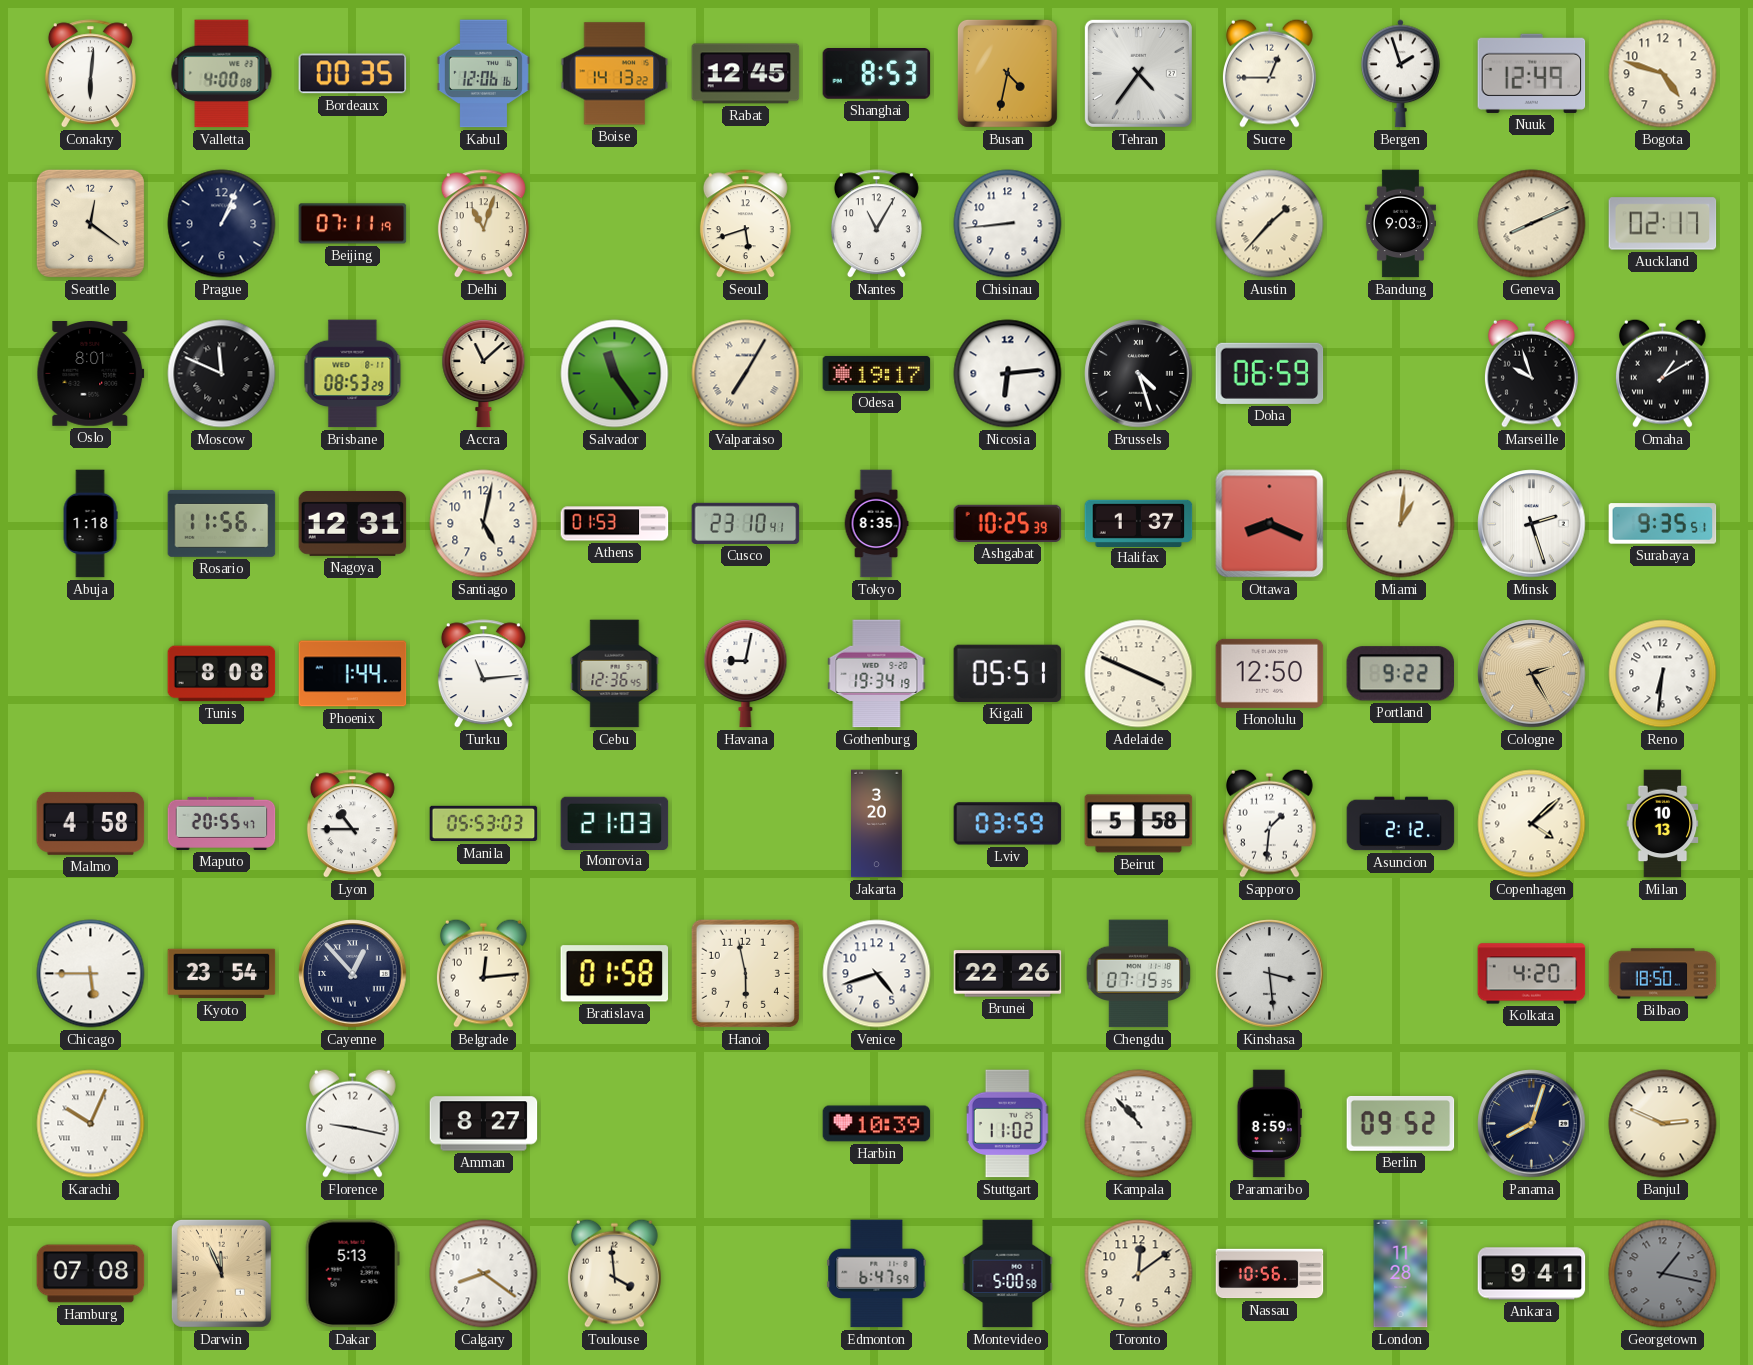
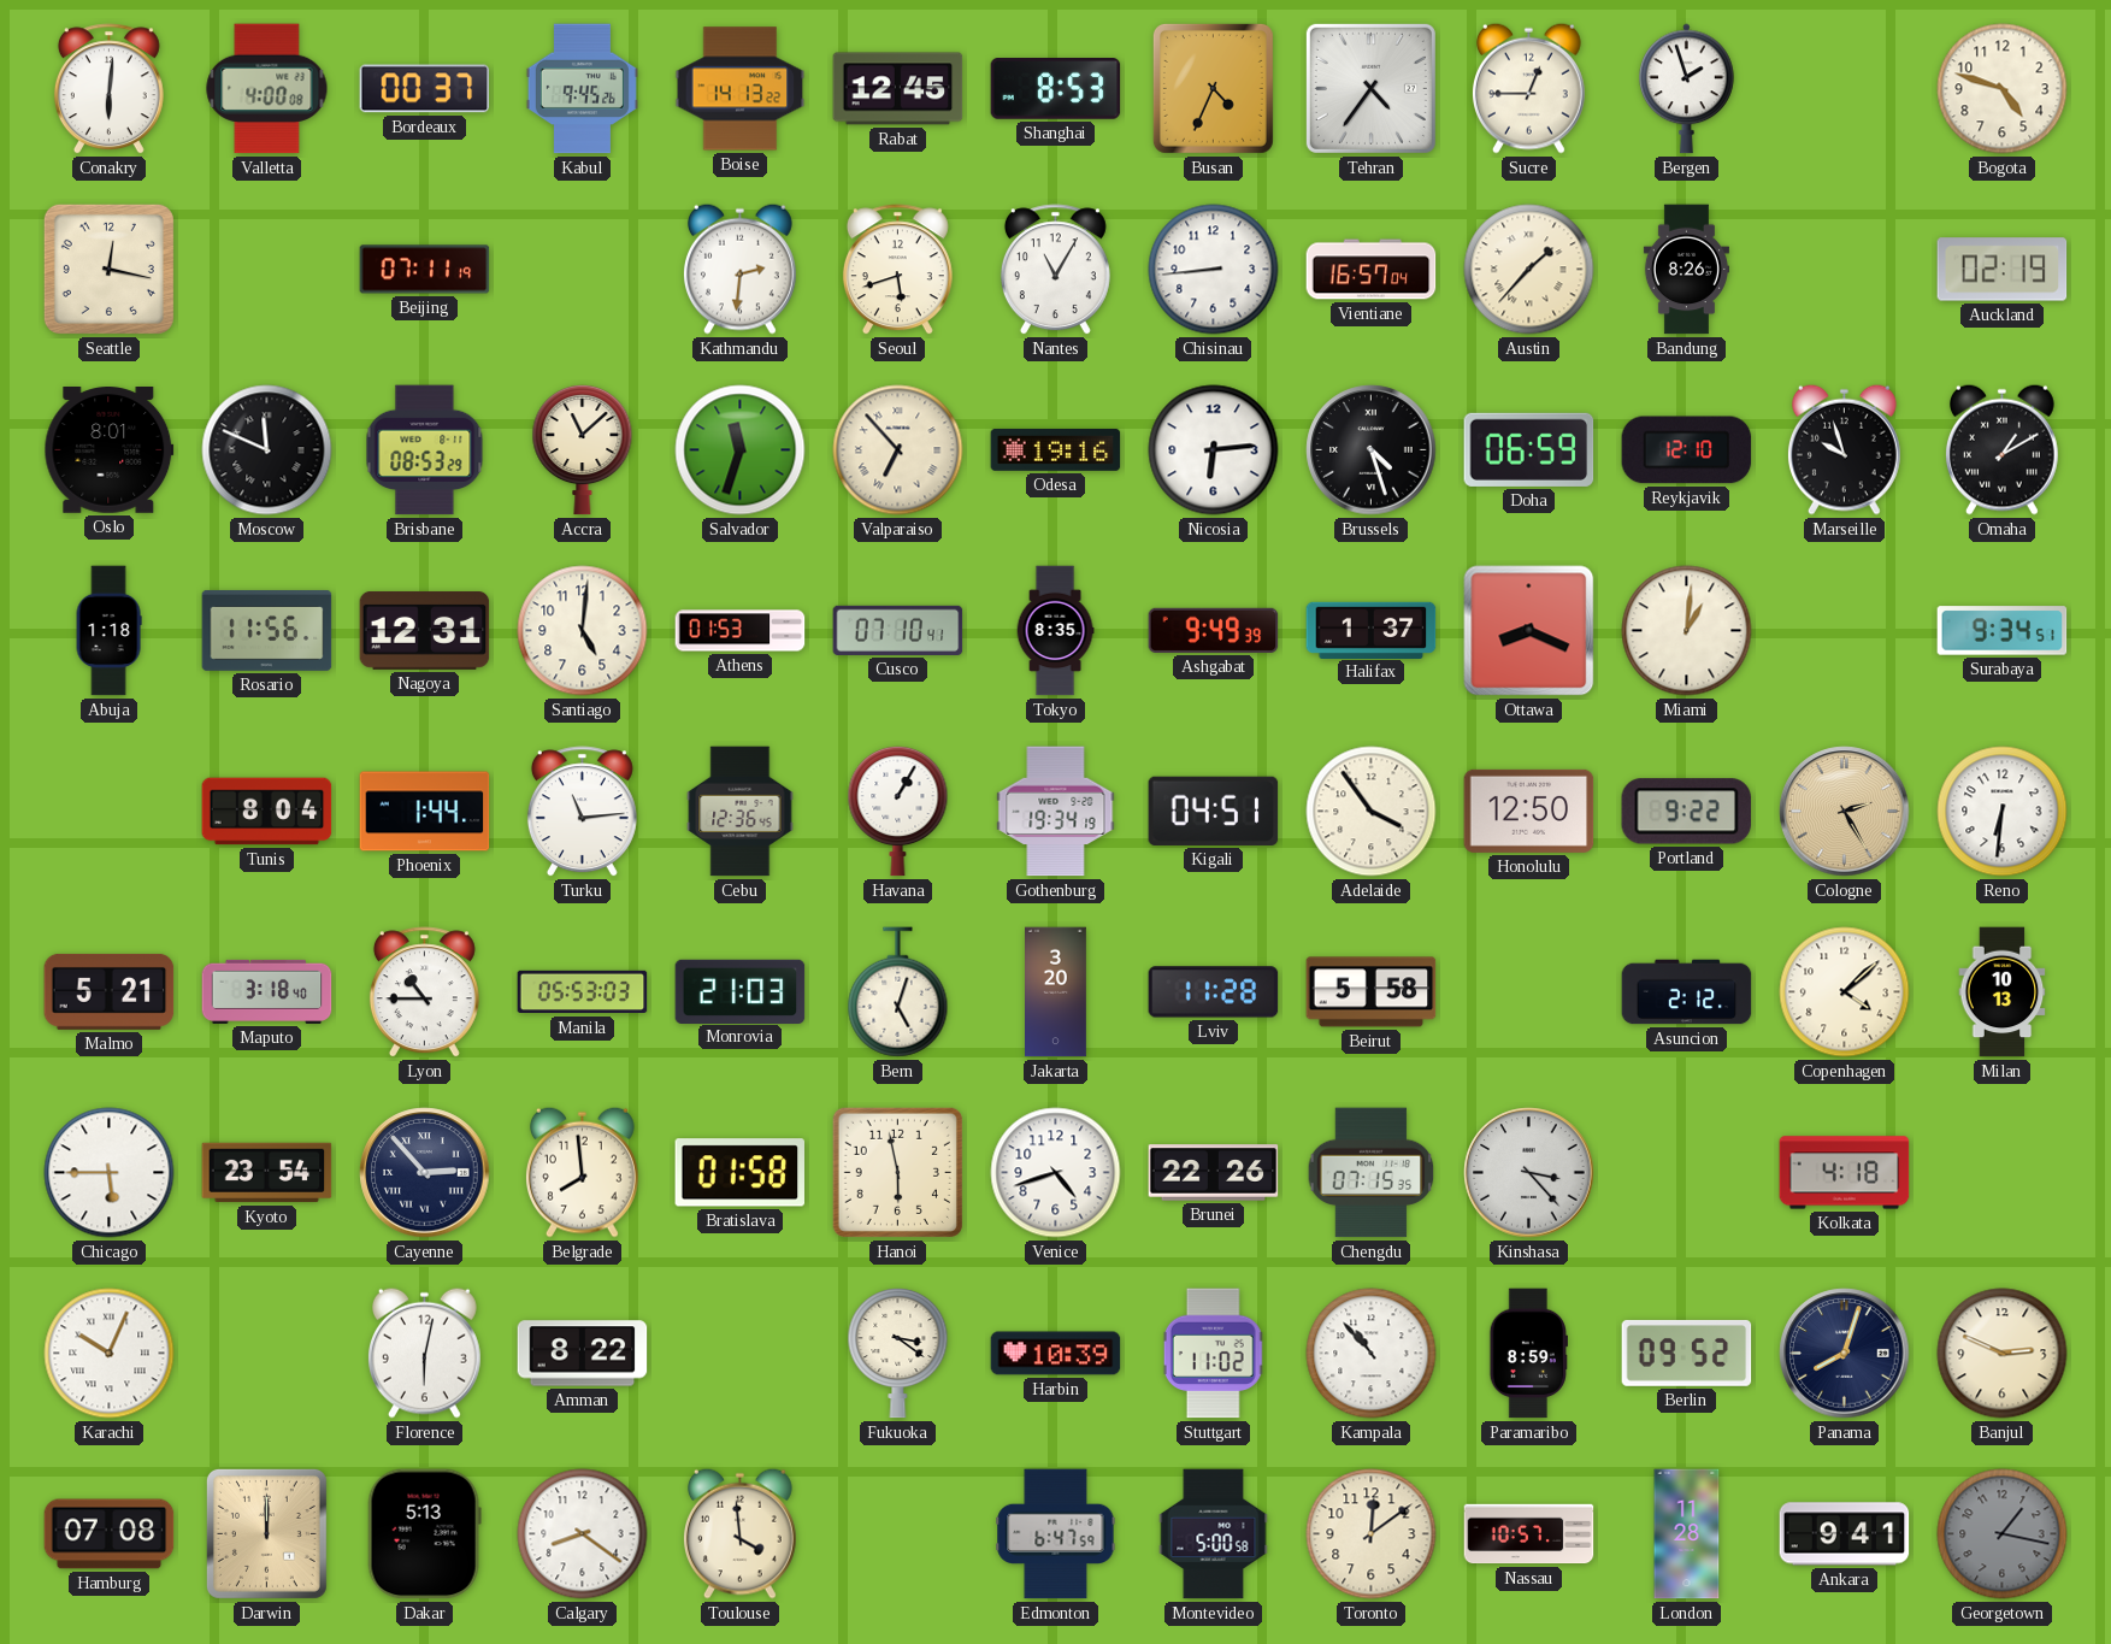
Bordeaux: 00:35 -> 00:37
Kabul: 12:06 -> 9:45
Busan: 4:32 -> 4:34
Nuuk: 12:49 -> none
Seattle: 12:21 -> 12:17
Prague: 1:04 -> none
Delhi: 11:03 -> none
Kathmandu: none -> 2:31
Vientiane: none -> 16:57
Bandung: 9:03 -> 8:26
Geneva: 8:11 -> none
Auckland: 02:17 -> 02:19
Salvador: 11:24 -> 11:33
Valparaiso: 7:05 -> 6:53
Odesa: 19:17 -> 19:16
Reykjavik: none -> 12:10
Santiago: 5:02 -> 5:01
Cusco: 23:10 -> 07:10
Ashgabat: 10:25 -> 9:49
Minsk: 2:27 -> none
Surabaya: 9:35 -> 9:34
Tunis: 8:08 -> 8:04
Havana: 9:02 -> 1:05
Kigali: 05:51 -> 04:51
Adelaide: 3:49 -> 3:54
Malmo: 4:58 -> 5:21
Maputo: 20:55 -> 3:18
Bern: none -> 5:03
Lviv: 03:59 -> 11:28
Sapporo: 1:31 -> none
Cayenne: 12:53 -> 2:53
Belgrade: 12:14 -> 7:59
Kinshasa: 3:29 -> 3:23
Kolkata: 4:20 -> 4:18
Bilbao: 18:50 -> none
Florence: 9:17 -> 6:02
Amman: 8:27 -> 8:22
Fukuoka: none -> 3:21
Darwin: 11:56 -> 12:00
Nassau: 10:56 -> 10:57
